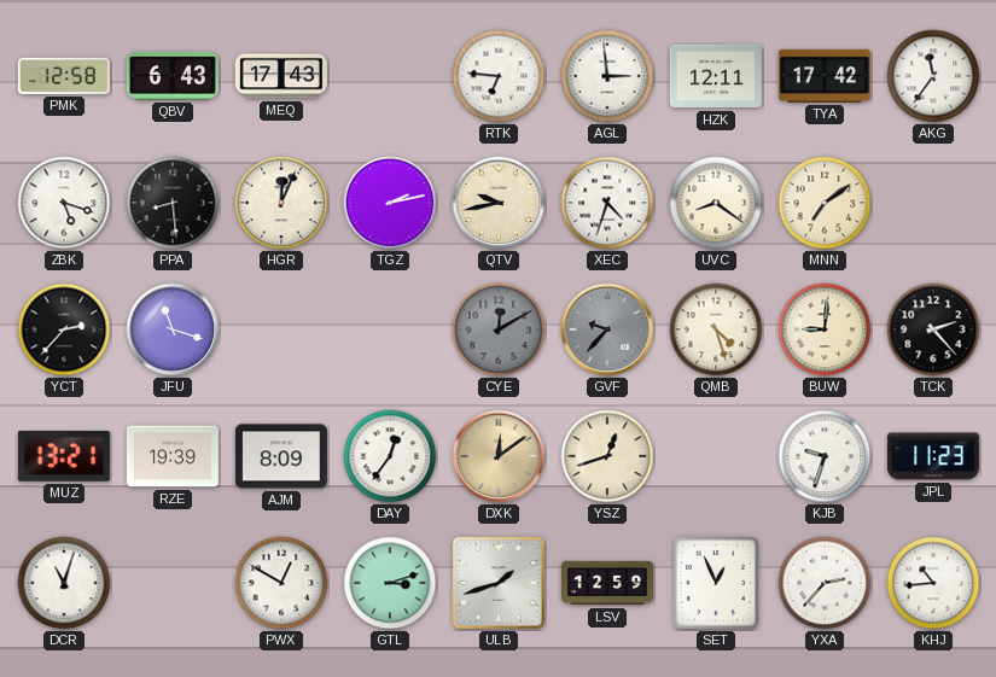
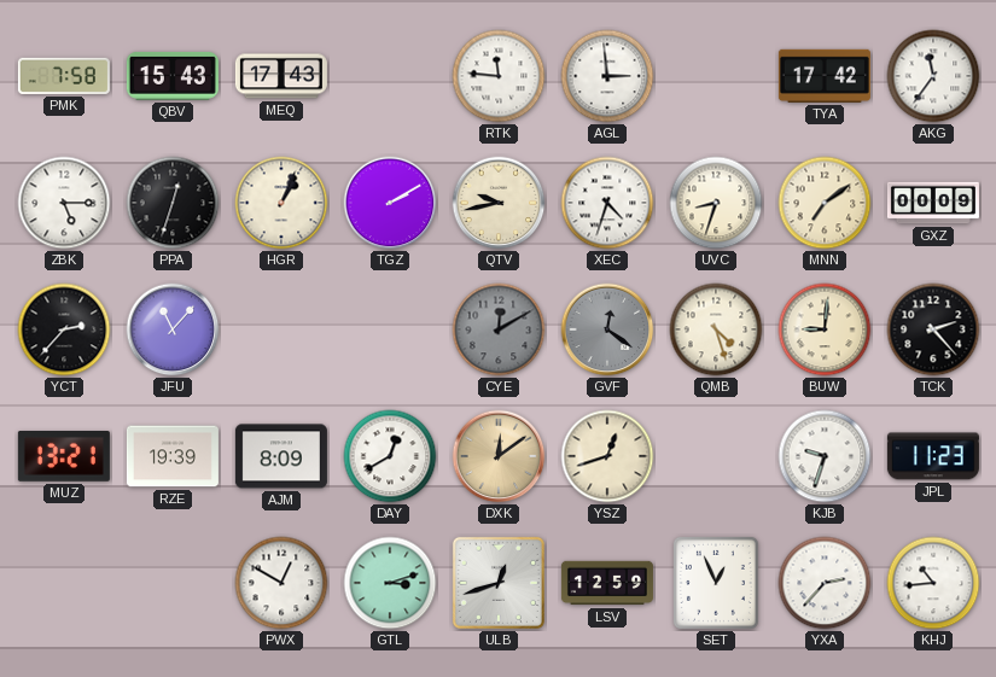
PMK: 12:58 -> 7:58
QBV: 6:43 -> 15:43
RTK: 6:46 -> 11:46
HZK: 12:11 -> none
ZBK: 5:18 -> 5:15
PPA: 8:29 -> 12:33
HGR: 12:04 -> 1:04
TGZ: 2:13 -> 2:10
UVC: 8:21 -> 8:33
GXZ: none -> 00:09
JFU: 11:18 -> 11:07
GVF: 9:37 -> 12:21
DAY: 12:36 -> 12:40
DCR: 11:03 -> none
ULB: 1:42 -> 12:42
